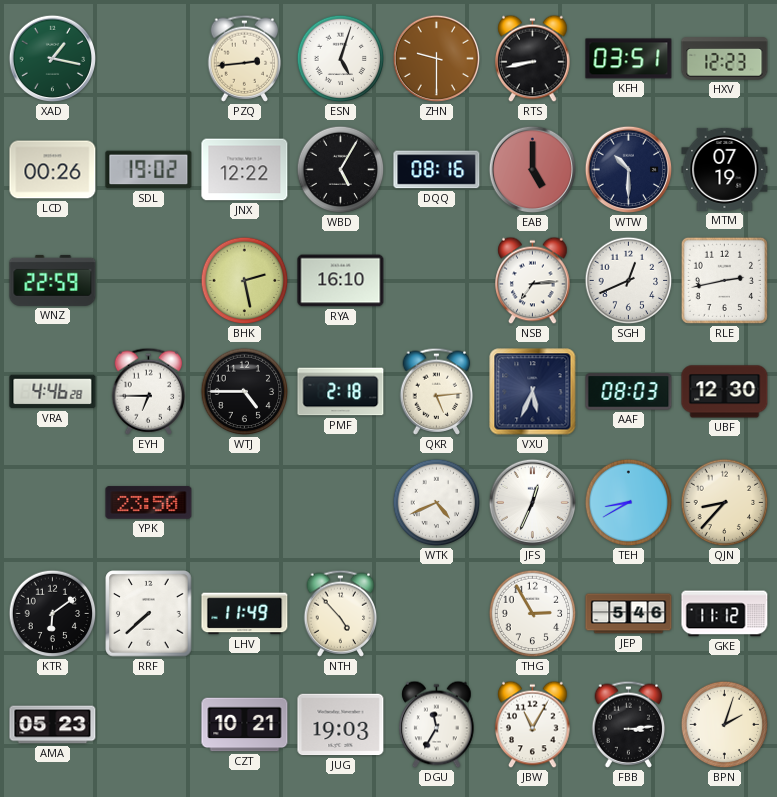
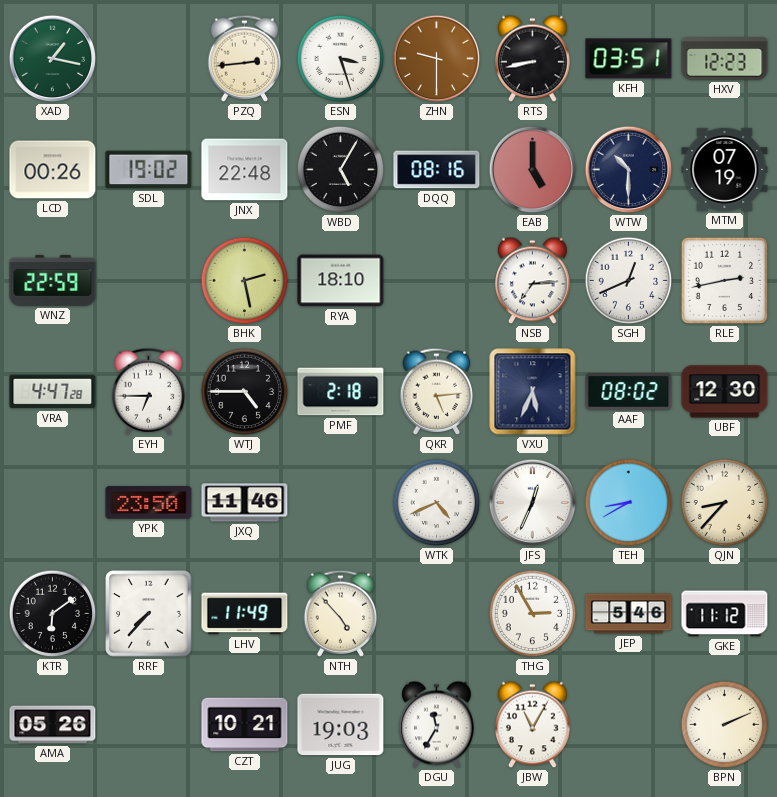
ESN: 5:03 -> 3:27
JNX: 12:22 -> 22:48
RYA: 16:10 -> 18:10
VRA: 4:46 -> 4:47
AAF: 08:03 -> 08:02
JXQ: none -> 11:46
RRF: 7:38 -> 7:37
AMA: 05:23 -> 05:26
FBB: 3:14 -> none
BPN: 2:03 -> 2:11
